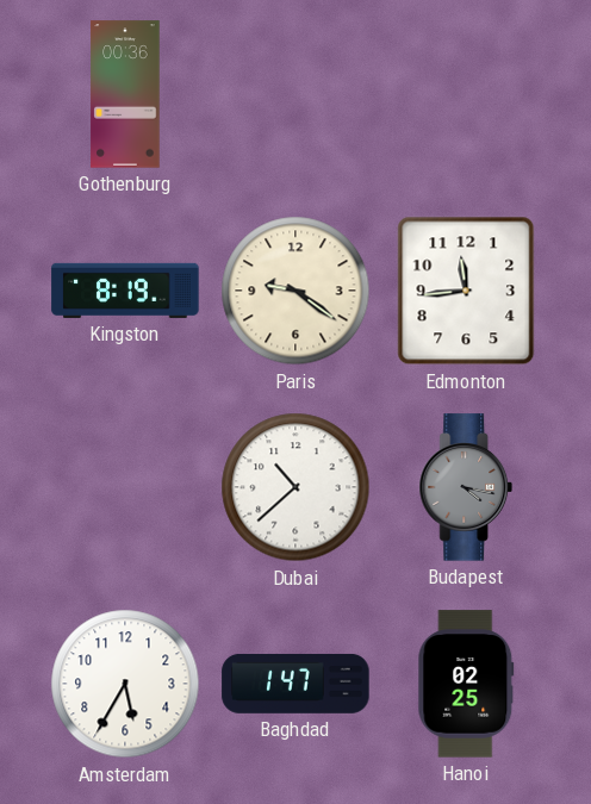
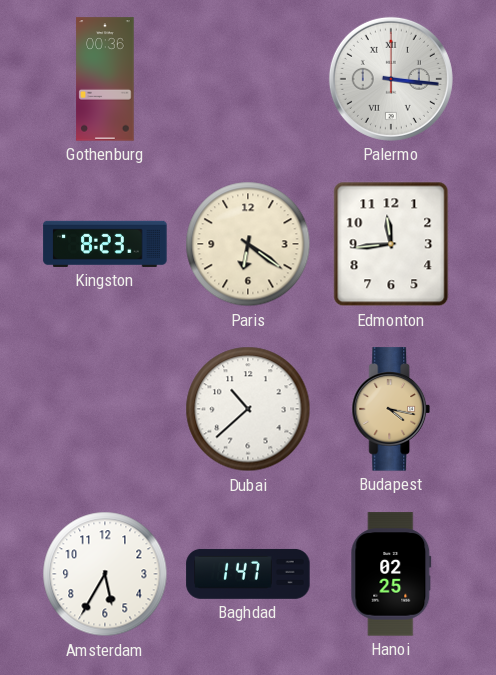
Palermo: none -> 3:16
Kingston: 8:19 -> 8:23
Paris: 9:21 -> 6:21
Budapest dial: grey -> champagne
